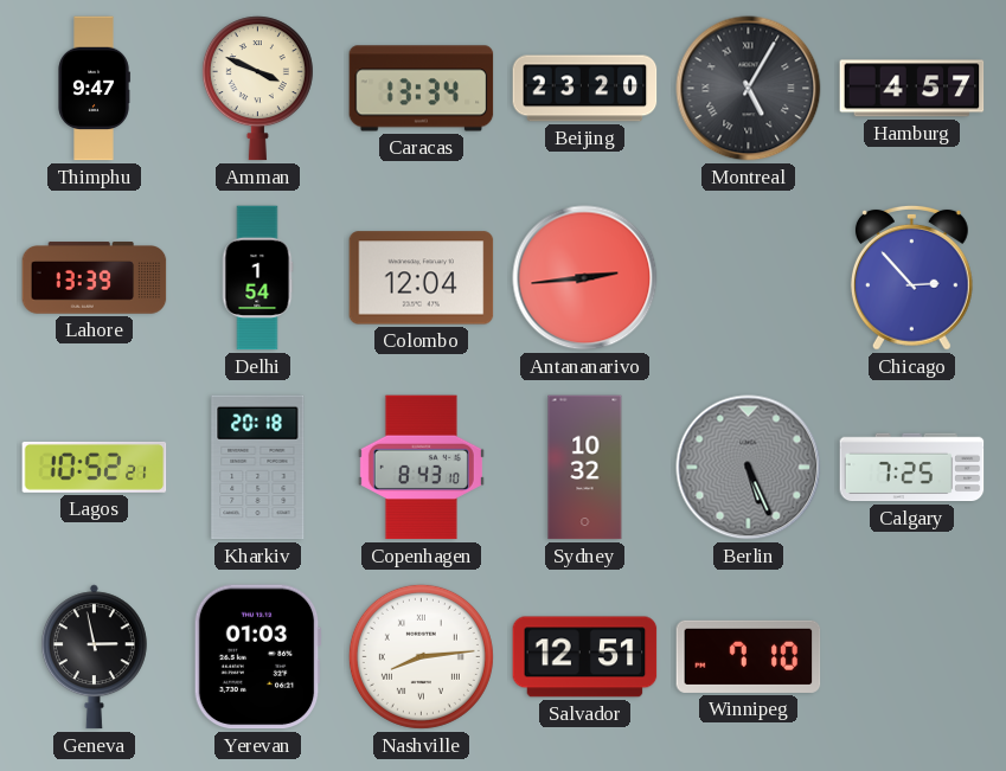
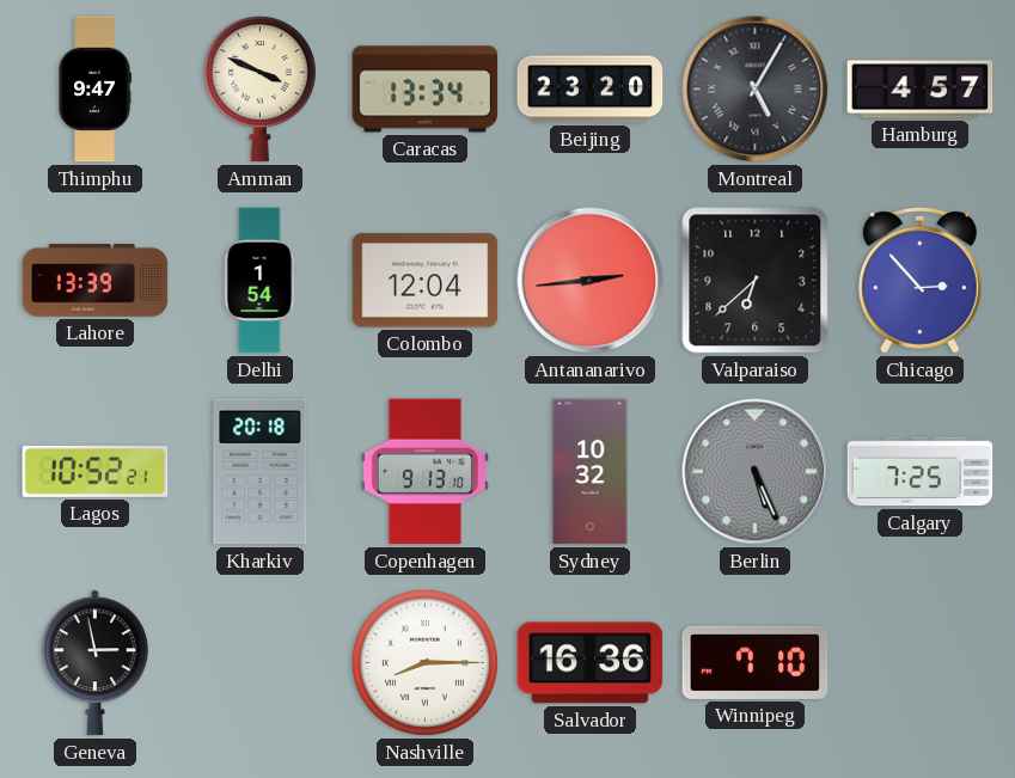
Valparaiso: none -> 6:38
Copenhagen: 8:43 -> 9:13
Yerevan: 01:03 -> none
Nashville: 8:14 -> 8:15
Salvador: 12:51 -> 16:36
